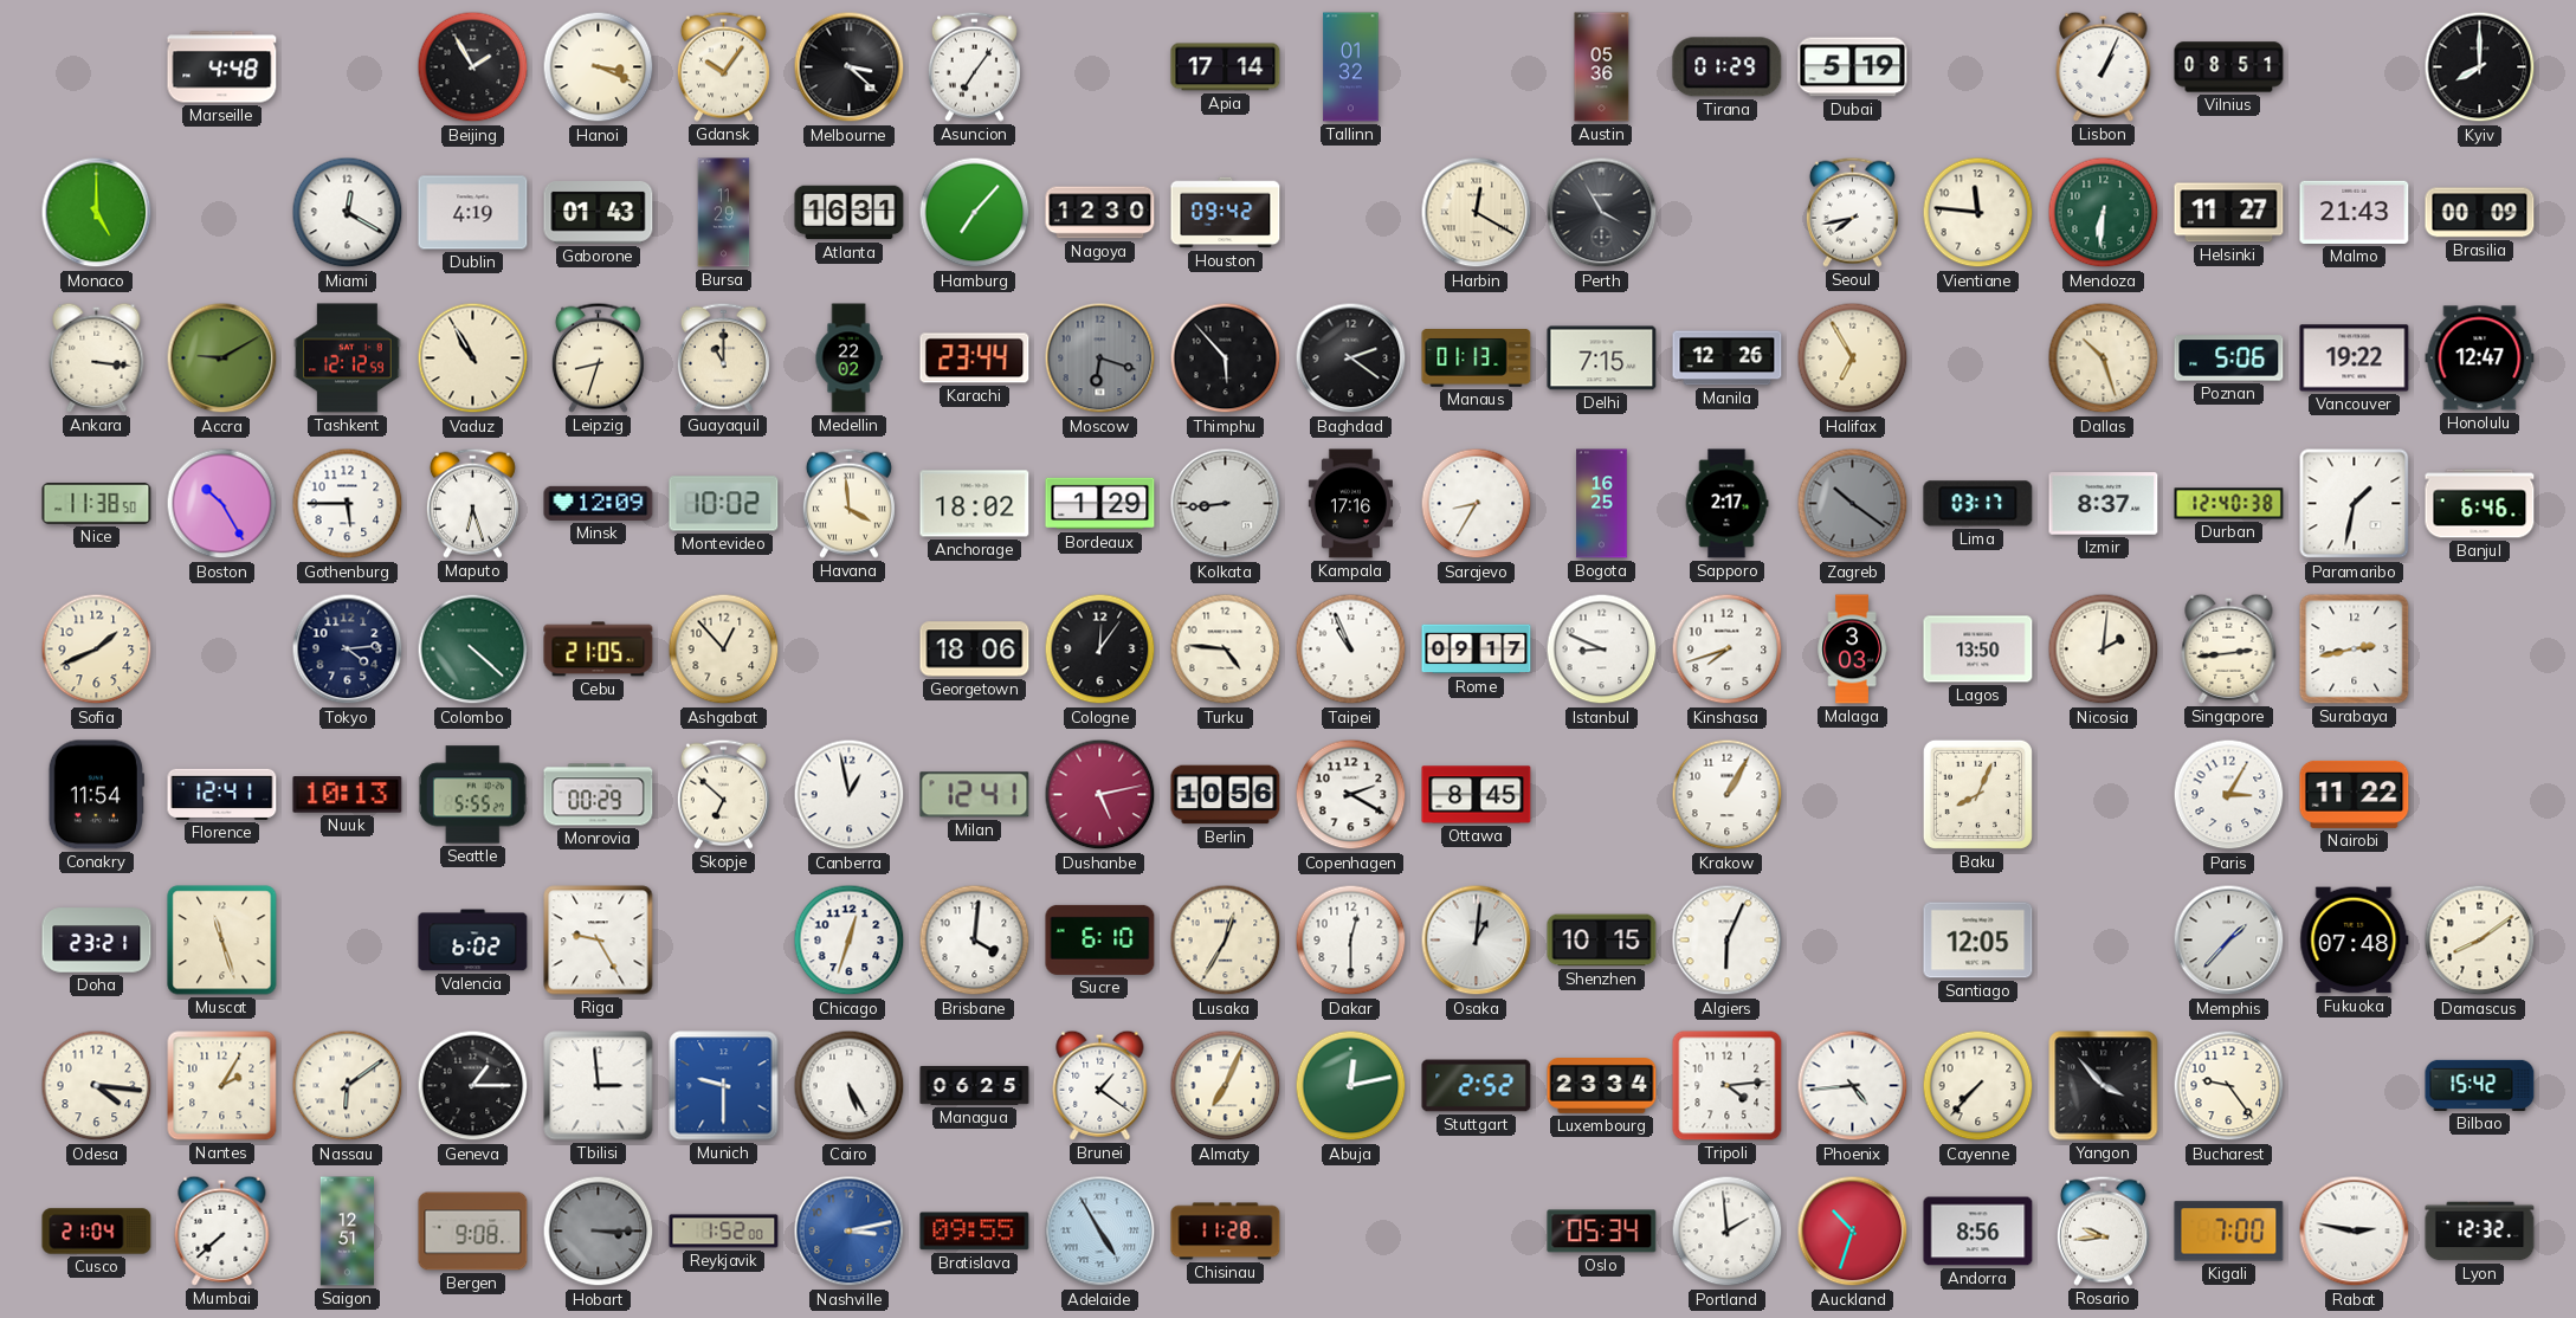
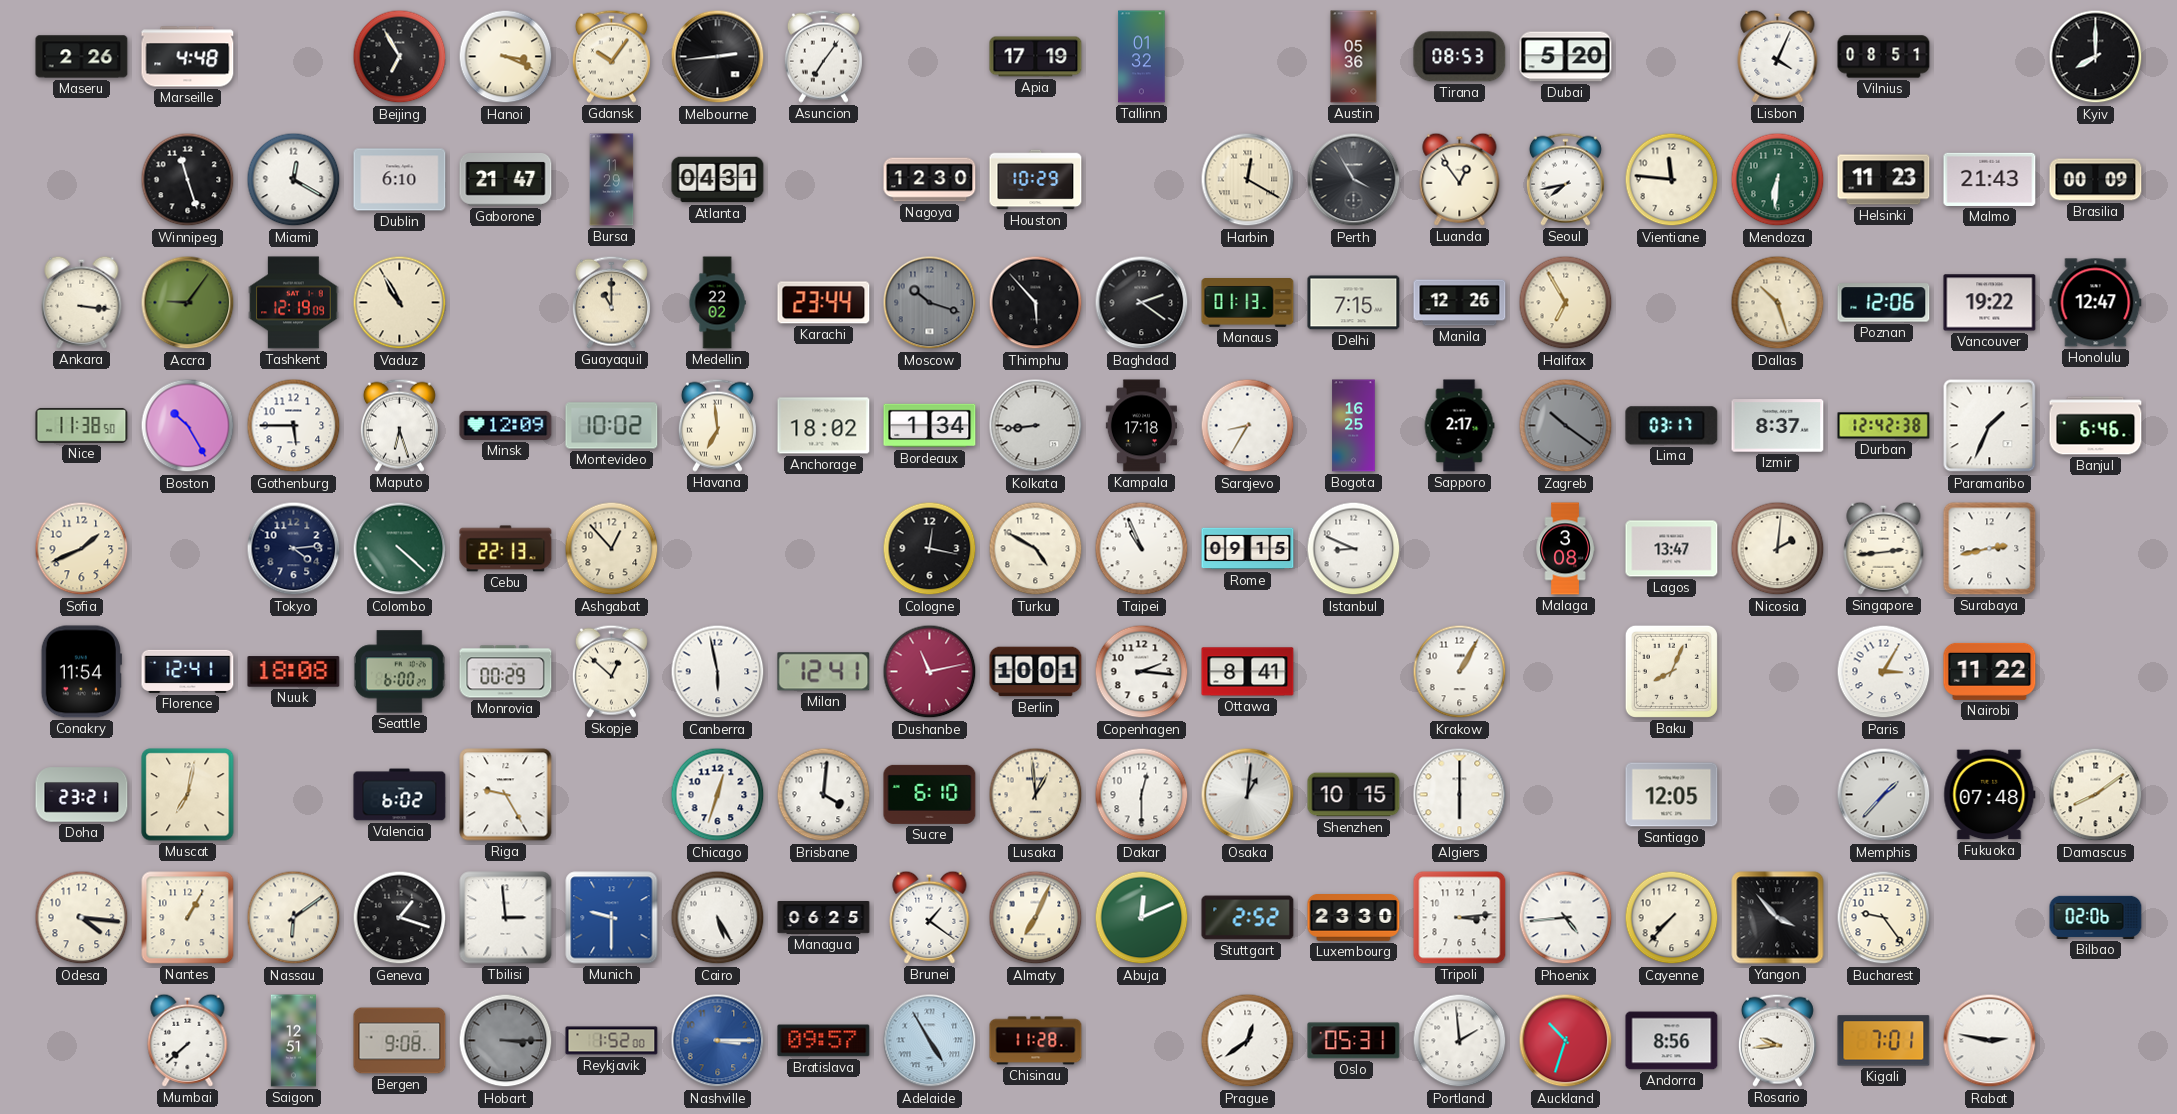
Maseru: none -> 2:26
Beijing: 1:55 -> 6:55
Melbourne: 3:22 -> 2:44
Apia: 17:14 -> 17:19
Tirana: 01:29 -> 08:53
Dubai: 5:19 -> 5:20
Lisbon: 1:04 -> 4:04
Monaco: 5:00 -> none
Winnipeg: none -> 11:27
Dublin: 4:19 -> 6:10
Gaborone: 01:43 -> 21:47
Atlanta: 16:31 -> 04:31
Hamburg: 7:07 -> none
Houston: 09:42 -> 10:29
Luanda: none -> 12:54
Helsinki: 11:27 -> 11:23
Accra: 9:10 -> 9:06
Tashkent: 12:12 -> 12:19
Leipzig: 8:33 -> none
Moscow: 6:18 -> 10:18
Poznan: 5:06 -> 12:06
Havana: 3:59 -> 6:59
Bordeaux: 1:29 -> 1:34
Kampala: 17:16 -> 17:18
Durban: 12:40 -> 12:42
Paramaribo: 1:32 -> 1:34
Cebu: 21:05 -> 22:13
Georgetown: 18:06 -> none
Cologne: 12:06 -> 12:17
Turku: 4:46 -> 4:50
Rome: 09:17 -> 09:15
Kinshasa: 7:42 -> none
Malaga: 3:03 -> 3:08
Lagos: 13:50 -> 13:47
Nuuk: 10:13 -> 18:08
Seattle: 5:55 -> 6:00
Skopje: 6:52 -> 12:52
Canberra: 12:58 -> 5:58
Dushanbe: 5:13 -> 11:13
Berlin: 10:56 -> 10:01
Copenhagen: 2:20 -> 2:16
Ottawa: 8:45 -> 8:41
Muscat: 11:27 -> 7:02
Lusaka: 12:35 -> 12:59
Algiers: 6:04 -> 6:00
Nantes: 2:05 -> 1:05
Geneva: 1:15 -> 1:18
Abuja: 12:13 -> 12:11
Luxembourg: 23:34 -> 23:30
Tripoli: 4:14 -> 3:14
Bilbao: 15:42 -> 02:06
Cusco: 21:04 -> none
Nashville: 3:13 -> 3:15
Bratislava: 09:55 -> 09:57
Prague: none -> 12:39
Oslo: 05:34 -> 05:31
Kigali: 7:00 -> 7:01
Lyon: 12:32 -> none
